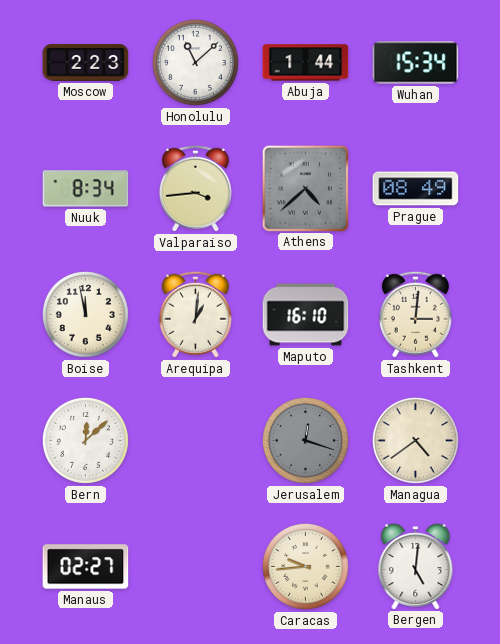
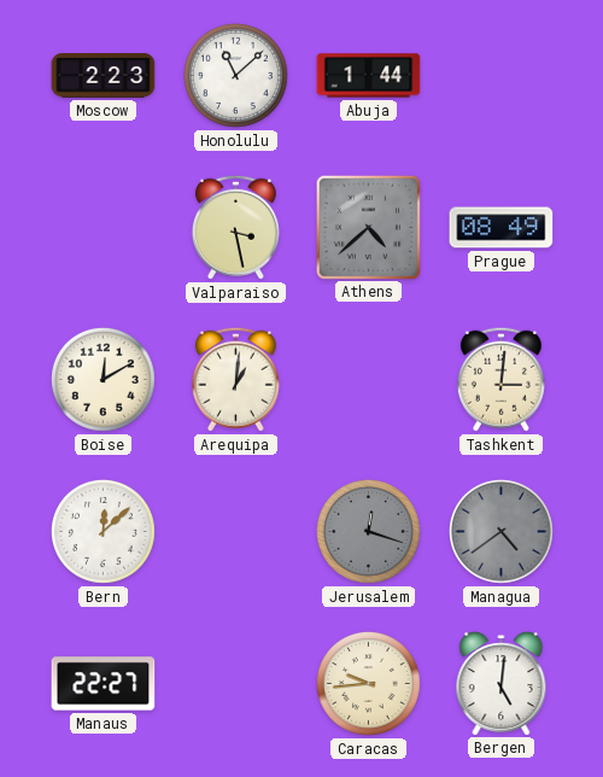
Wuhan: 15:34 -> none
Nuuk: 8:34 -> none
Valparaiso: 3:44 -> 3:28
Boise: 11:58 -> 12:10
Maputo: 16:10 -> none
Managua dial: cream -> grey
Manaus: 02:27 -> 22:27
